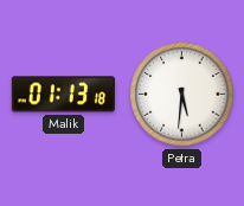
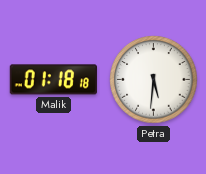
Malik: 01:13 -> 01:18
